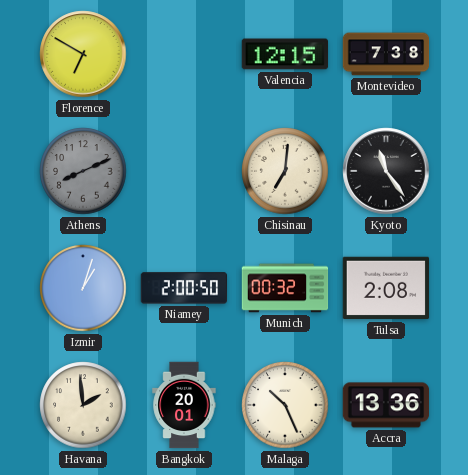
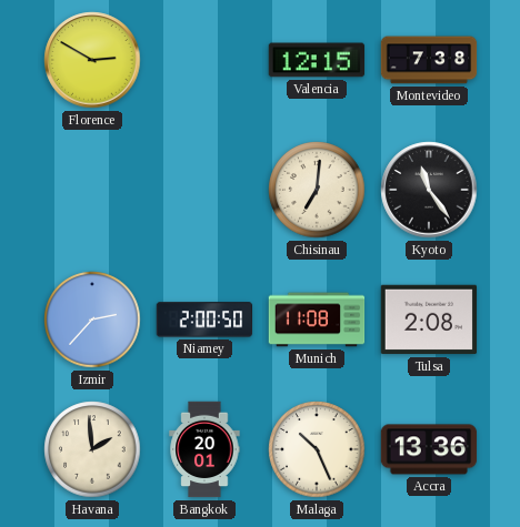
Florence: 6:50 -> 2:50
Athens: 8:11 -> none
Izmir: 1:03 -> 2:37
Munich: 00:32 -> 11:08
